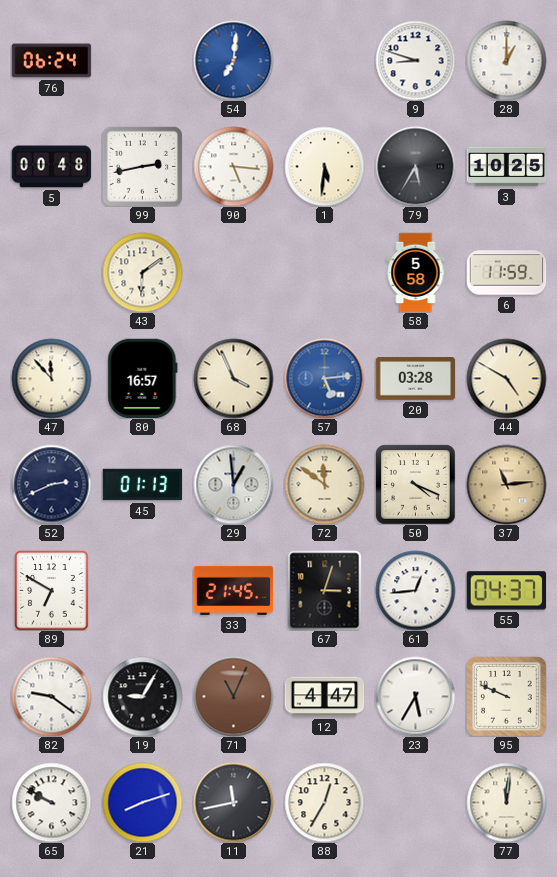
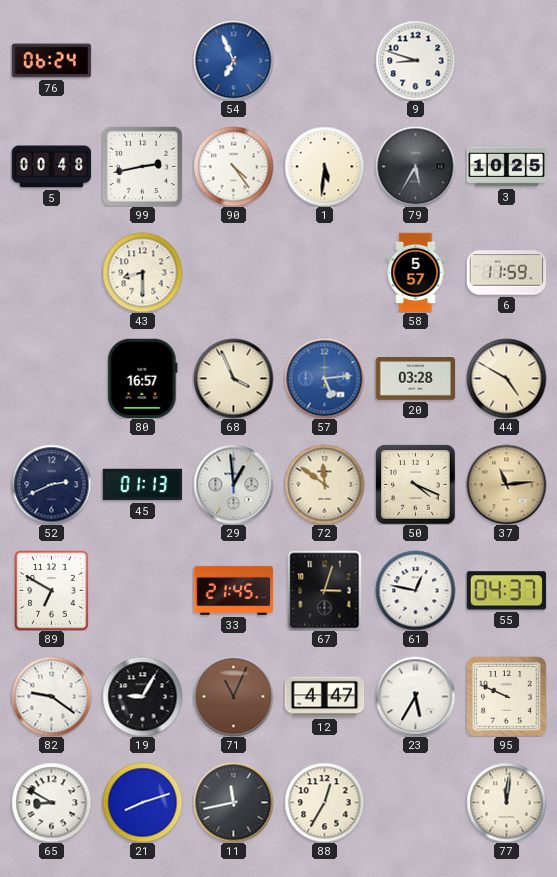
54: 7:01 -> 6:56
28: 1:00 -> none
90: 5:16 -> 4:24
43: 6:09 -> 8:30
58: 5:58 -> 5:57
47: 11:53 -> none
61: 12:44 -> 12:47
65: 9:50 -> 8:50
